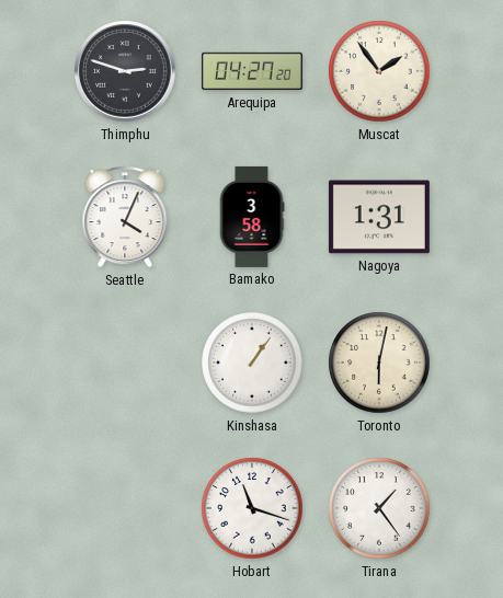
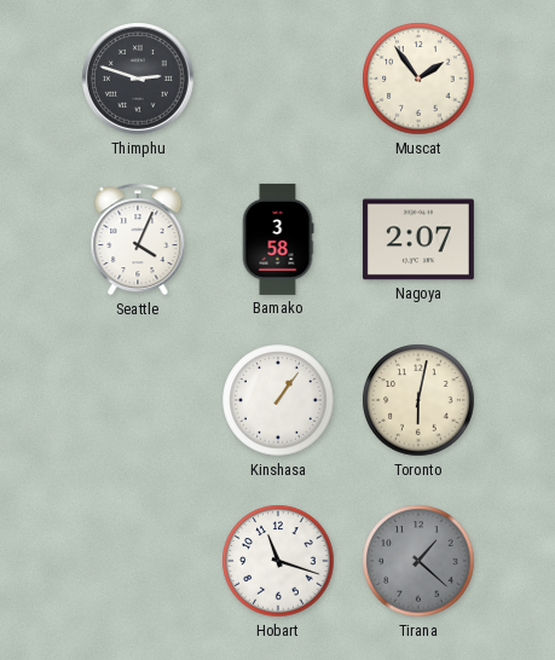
Arequipa: 04:27 -> none
Nagoya: 1:31 -> 2:07
Tirana: 1:24 -> 1:22
Tirana dial: white -> grey
